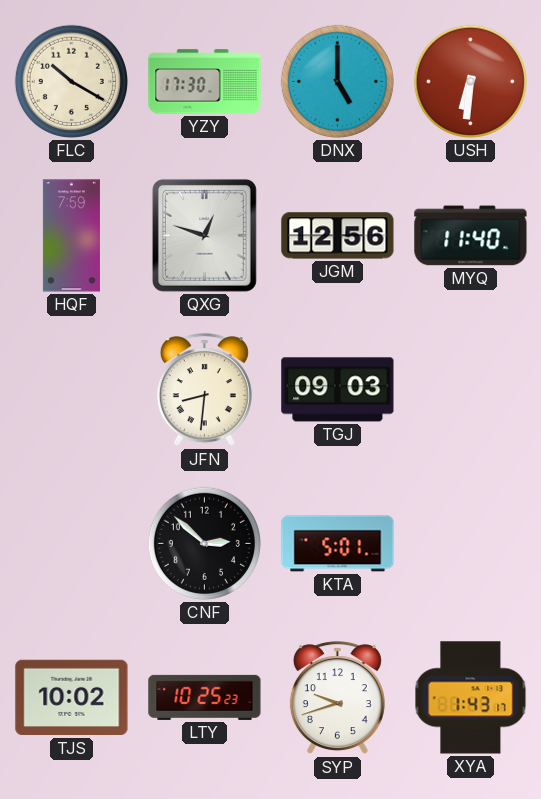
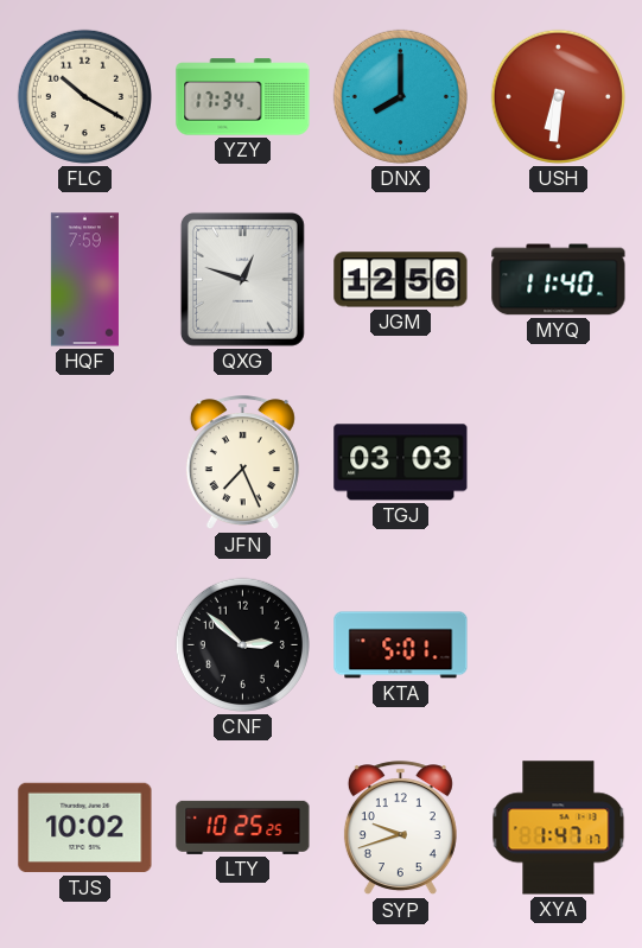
YZY: 17:30 -> 17:34
DNX: 5:00 -> 8:00
JFN: 8:31 -> 7:26
TGJ: 09:03 -> 03:03
LTY: 10:25:23 -> 10:25:25
XYA: 1:43 -> 1:47
